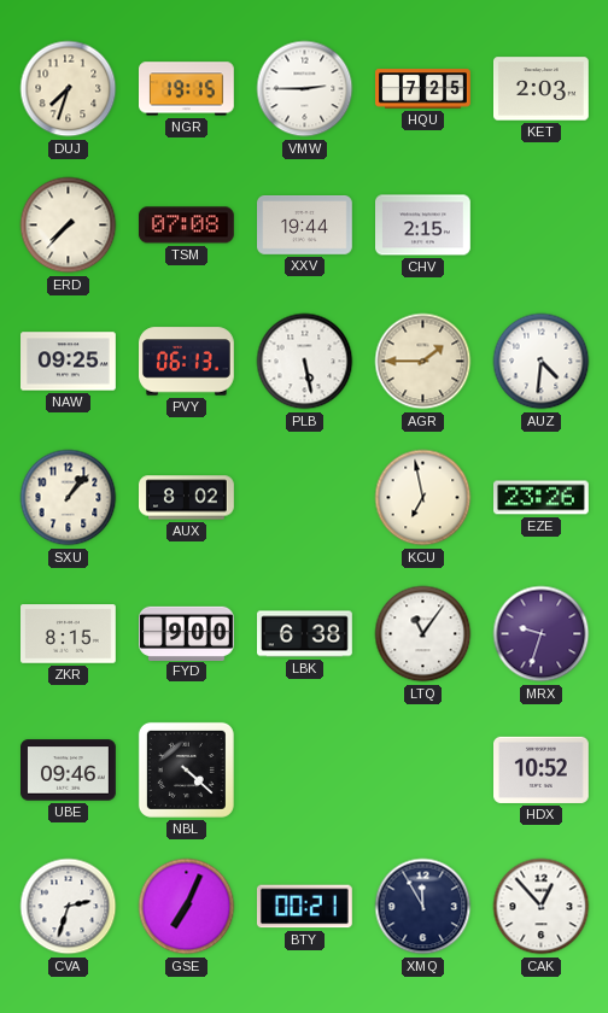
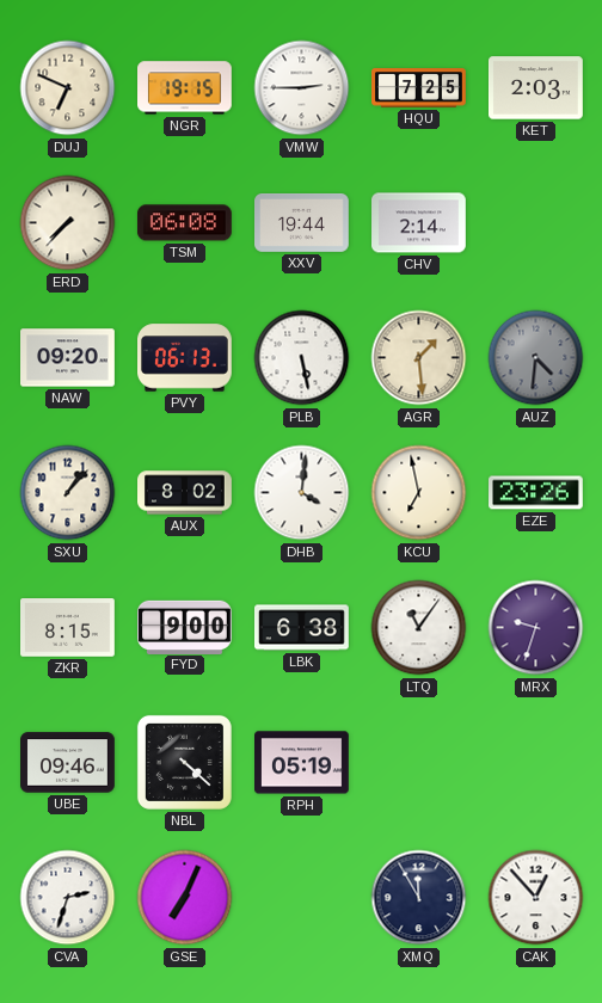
DUJ: 7:33 -> 6:49
TSM: 07:08 -> 06:08
CHV: 2:15 -> 2:14
NAW: 09:25 -> 09:20
AGR: 1:45 -> 1:29
AUZ dial: white -> grey
DHB: none -> 4:01
RPH: none -> 05:19
HDX: 10:52 -> none
BTY: 00:21 -> none
